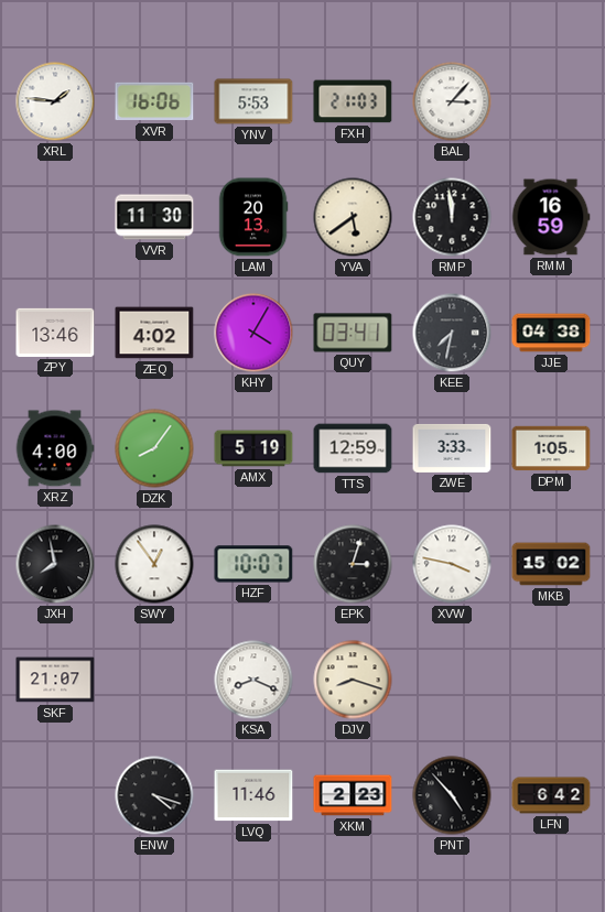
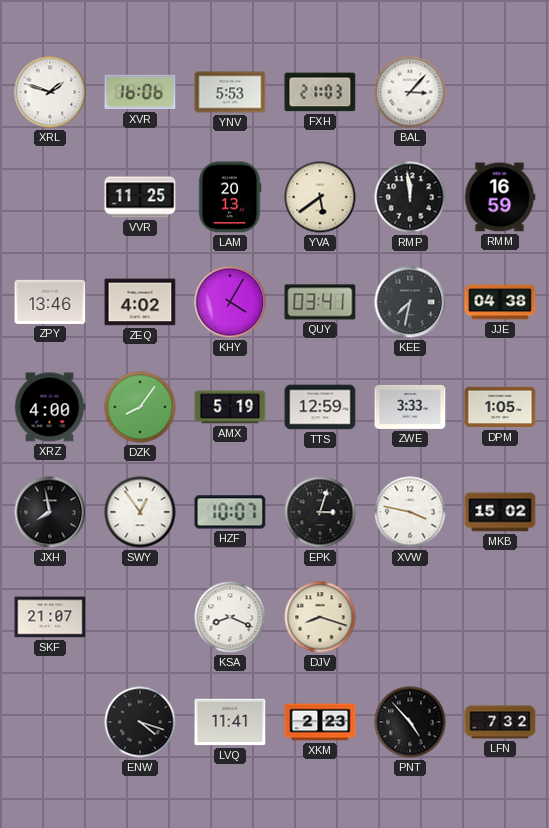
XRL: 1:46 -> 1:48
VVR: 11:30 -> 11:25
LVQ: 11:46 -> 11:41
LFN: 6:42 -> 7:32
